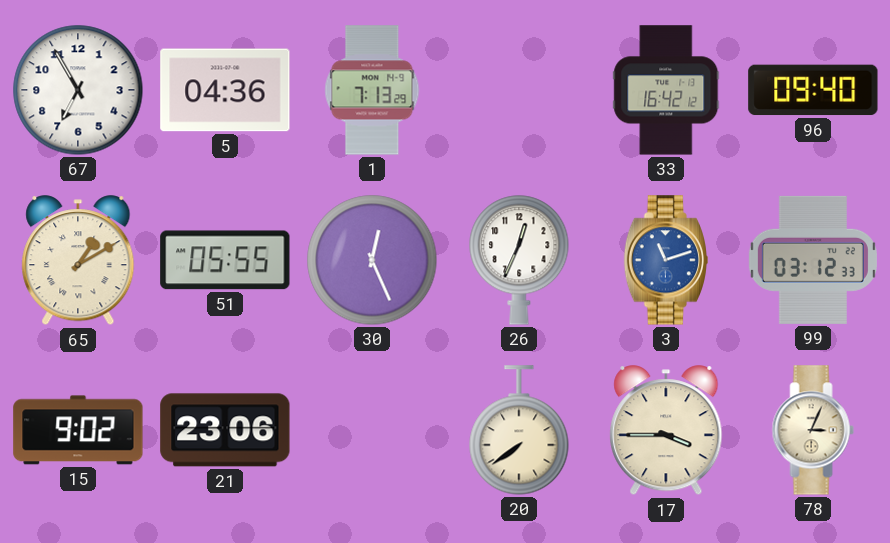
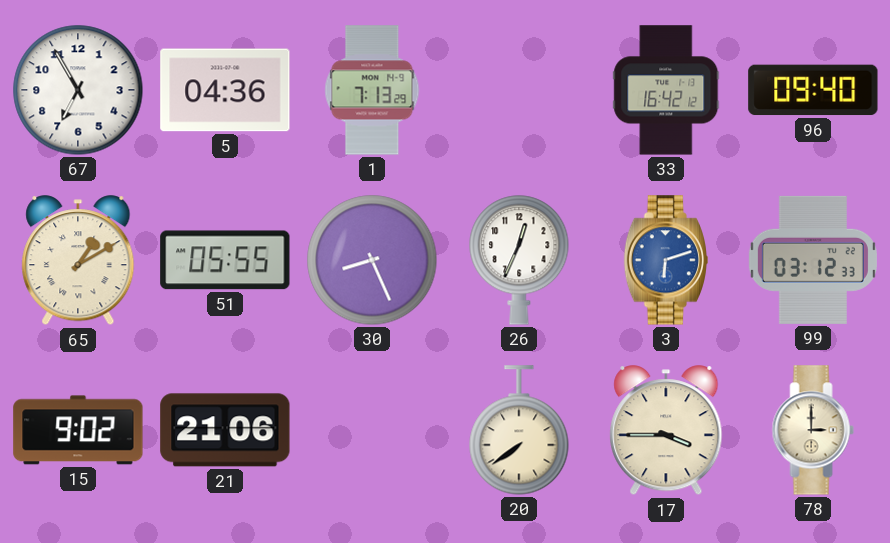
30: 12:26 -> 8:26
3: 11:12 -> 6:12
21: 23:06 -> 21:06
78: 3:04 -> 3:00
